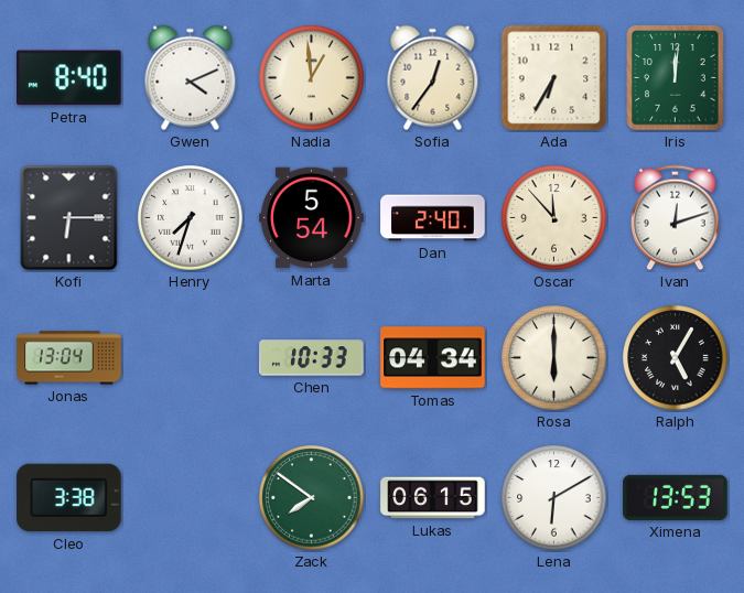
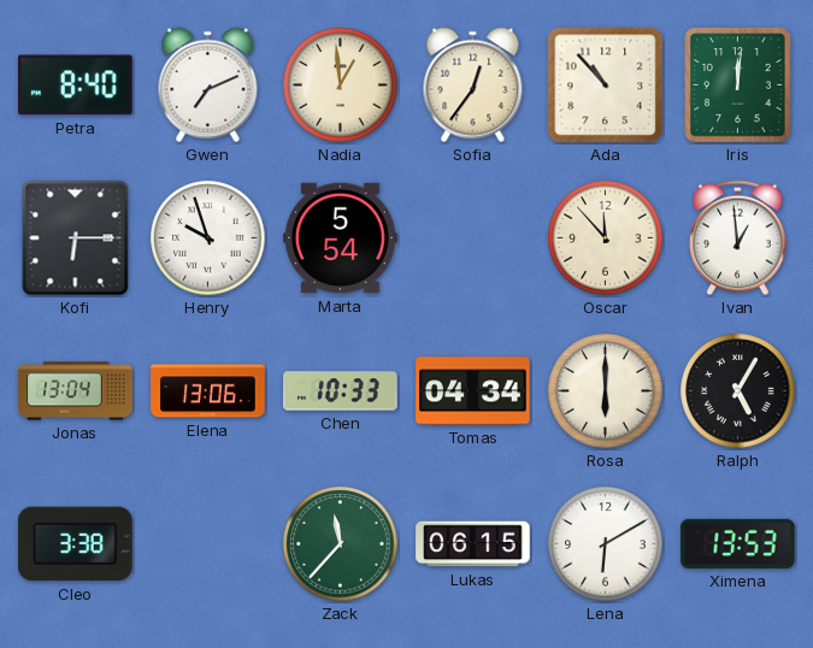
Gwen: 4:11 -> 7:11
Ada: 6:35 -> 10:53
Henry: 7:33 -> 9:57
Dan: 2:40 -> none
Ivan: 12:12 -> 12:59
Elena: none -> 13:06
Zack: 7:51 -> 11:37
